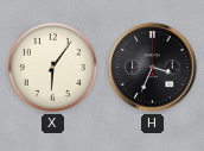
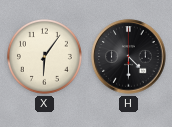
H: 3:34 -> 4:30
